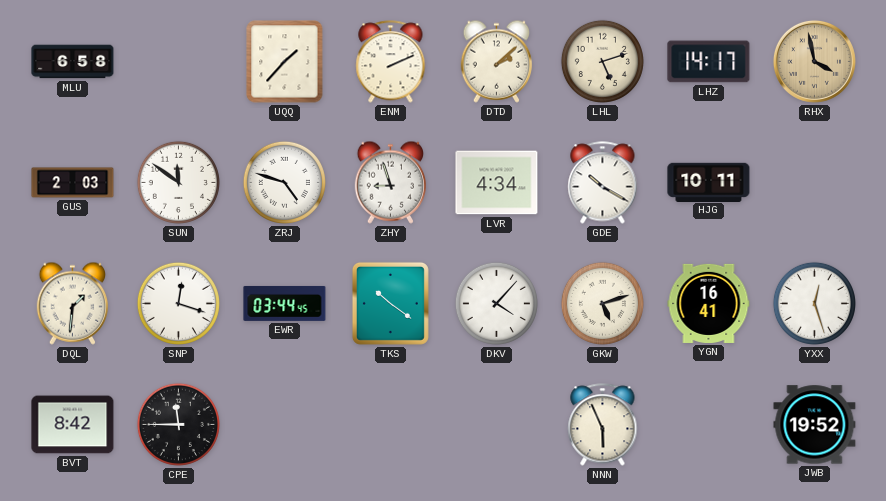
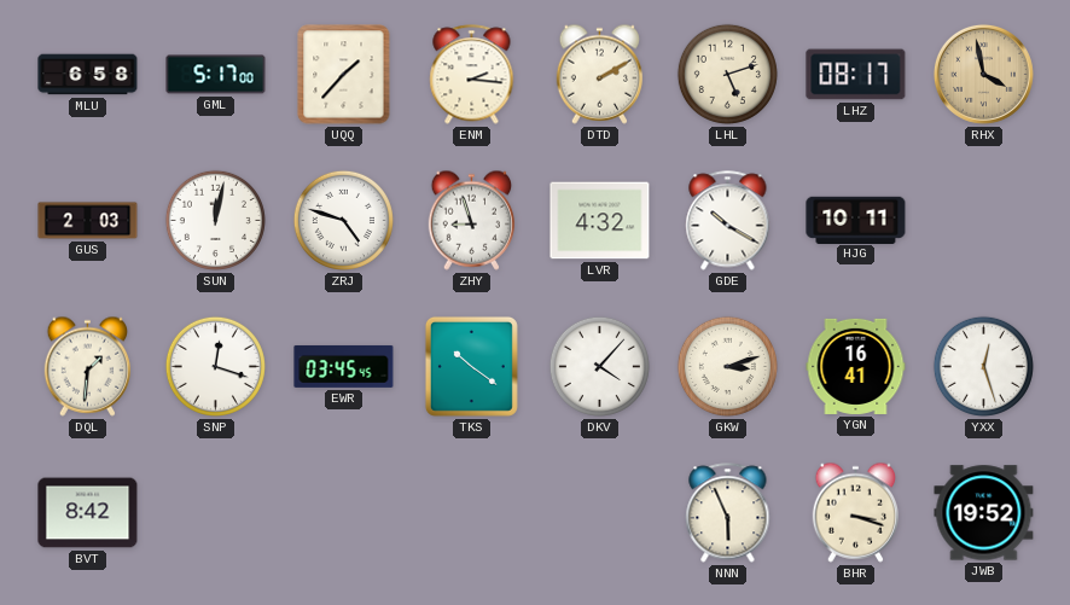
GML: none -> 5:17
ENM: 2:11 -> 2:16
DTD: 2:08 -> 2:10
LHZ: 14:17 -> 08:17
SUN: 11:51 -> 12:02
LVR: 4:34 -> 4:32
EWR: 03:44 -> 03:45
GKW: 5:12 -> 3:12
CPE: 11:45 -> none
BHR: none -> 3:18
